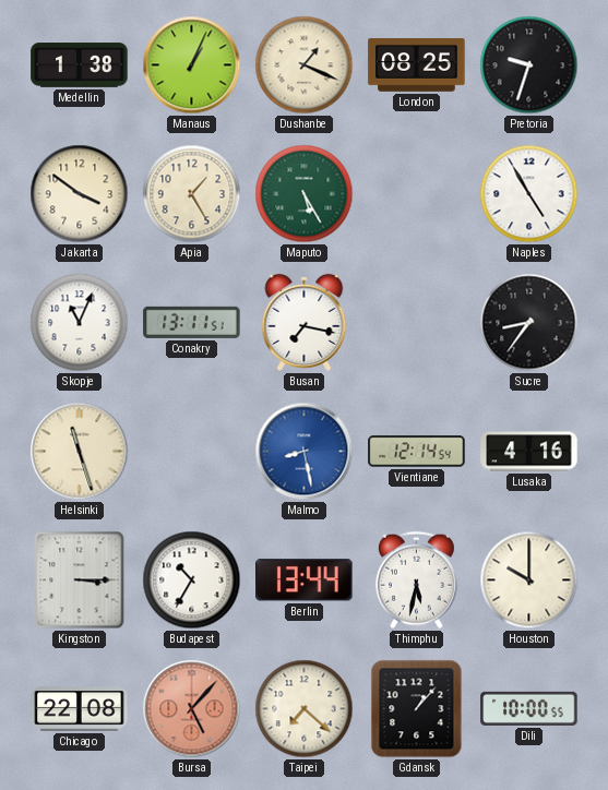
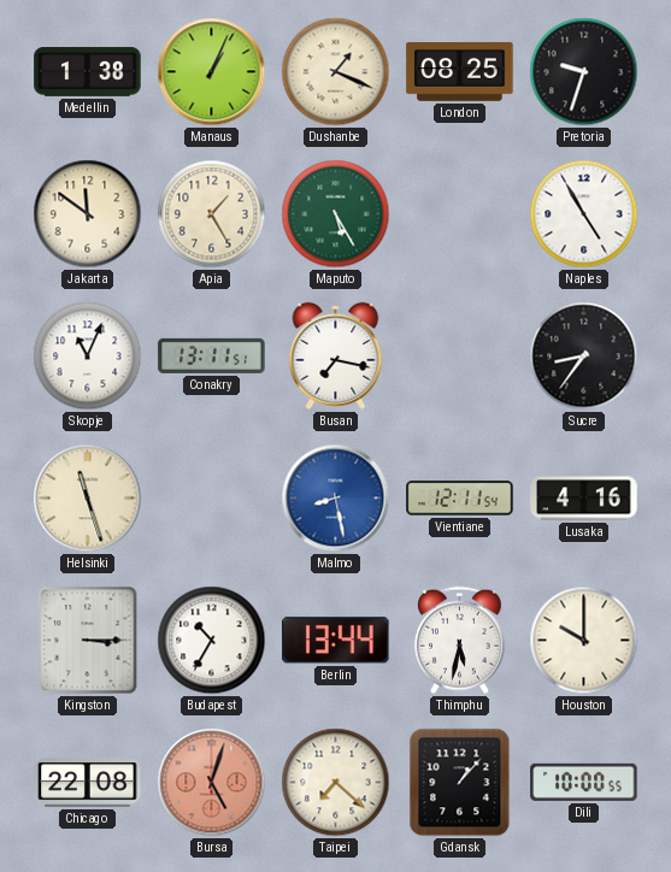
Jakarta: 3:51 -> 11:51
Vientiane: 12:14 -> 12:11
Bursa: 5:07 -> 5:03
